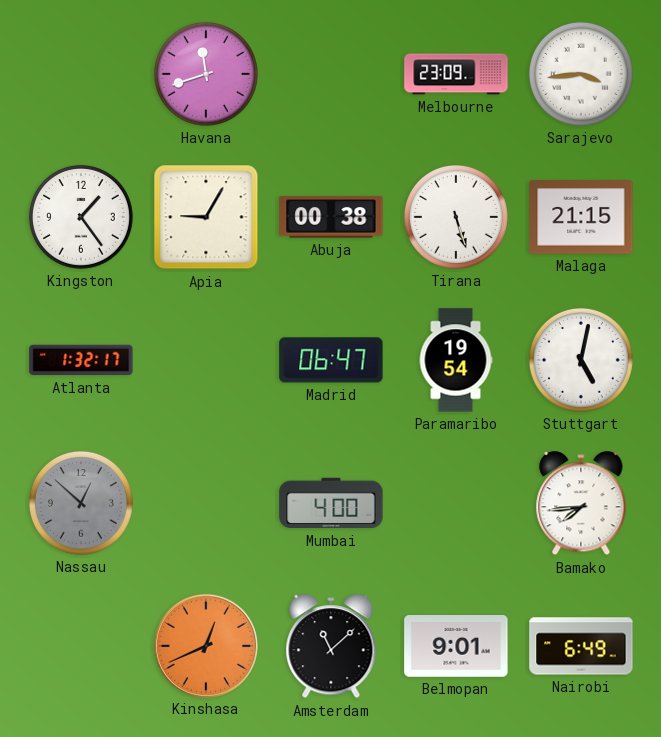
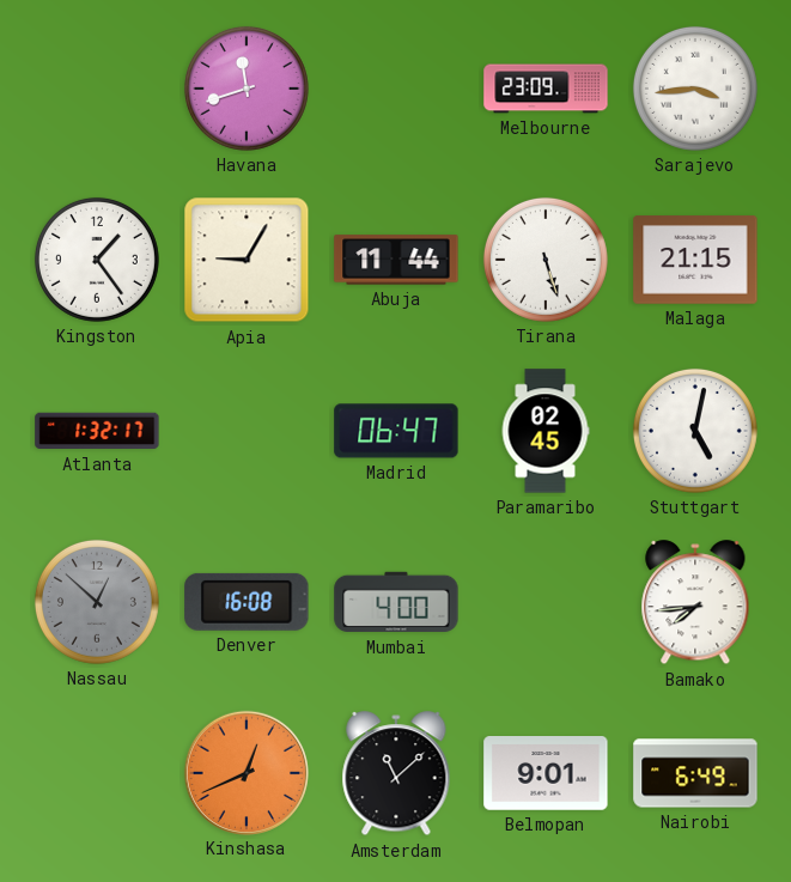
Abuja: 00:38 -> 11:44
Paramaribo: 19:54 -> 02:45
Denver: none -> 16:08
